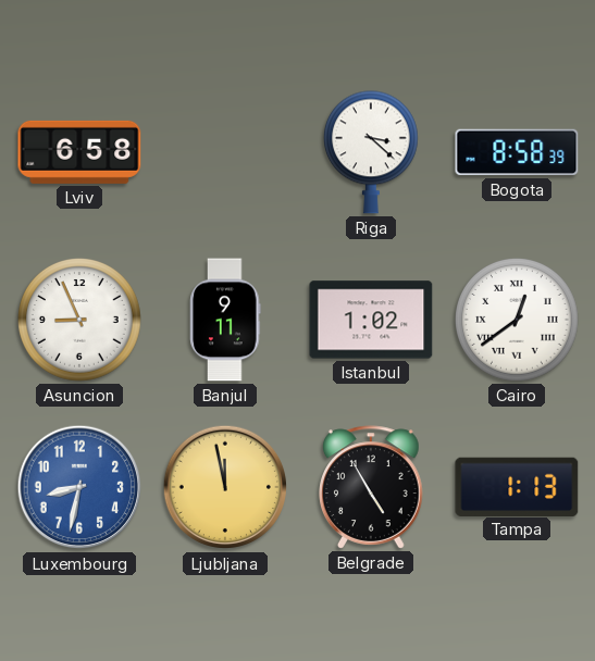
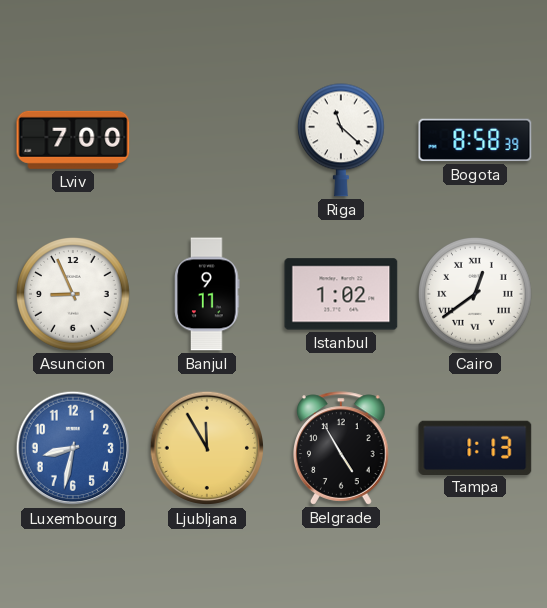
Lviv: 6:58 -> 7:00
Riga: 3:22 -> 11:22
Ljubljana: 11:58 -> 11:55
